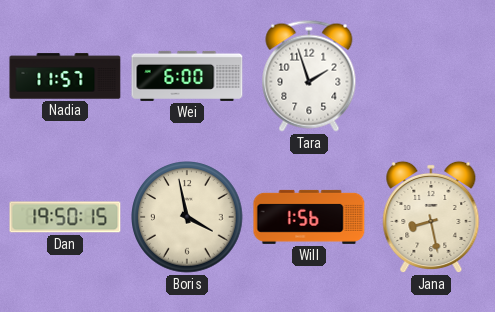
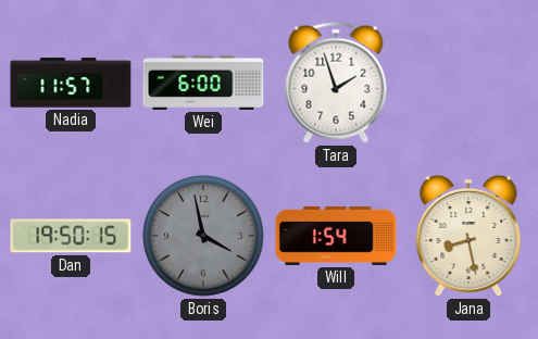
Boris dial: cream -> grey
Will: 1:56 -> 1:54
